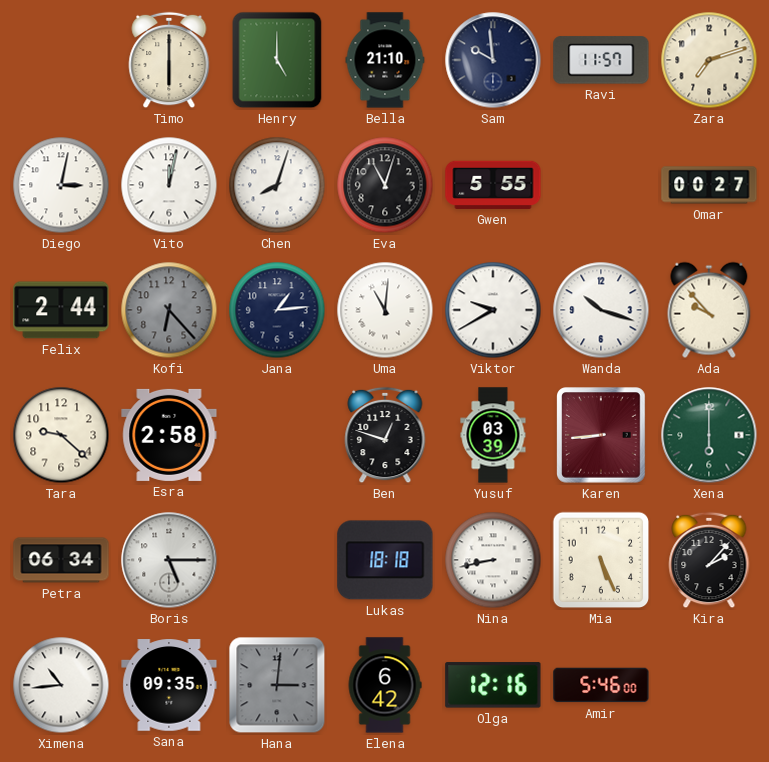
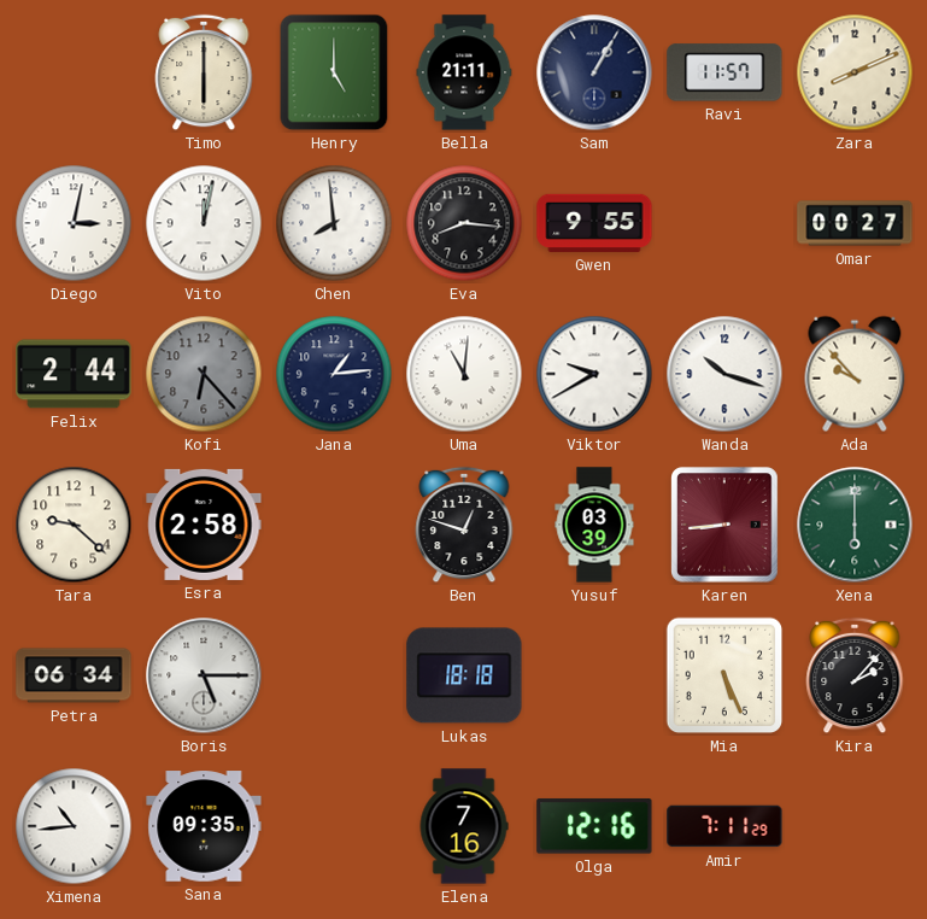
Bella: 21:10 -> 21:11
Sam: 9:59 -> 1:05
Zara: 7:12 -> 8:11
Chen: 8:03 -> 7:59
Eva: 11:03 -> 8:16
Gwen: 5:55 -> 9:55
Nina: 8:43 -> none
Hana: 3:01 -> none
Elena: 6:42 -> 7:16
Amir: 5:46 -> 7:11
